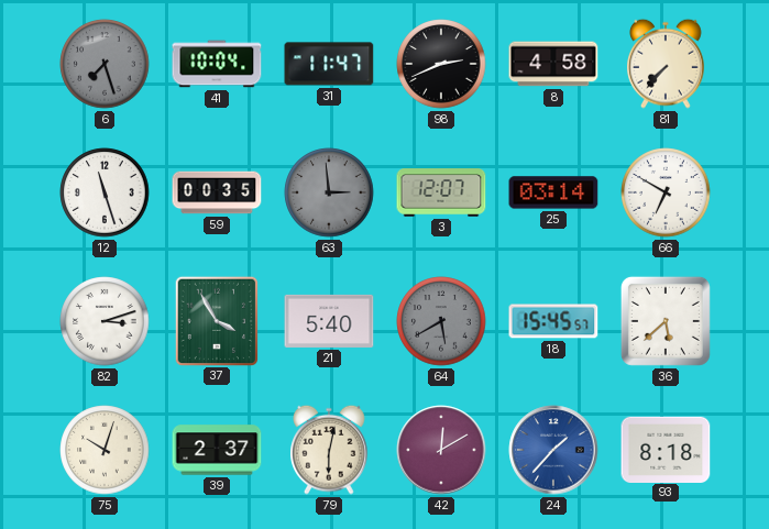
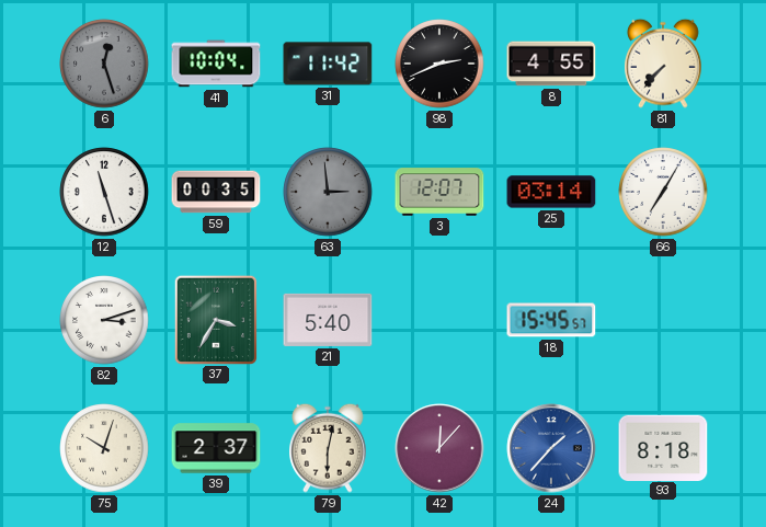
6: 7:27 -> 12:27
31: 11:47 -> 11:42
8: 4:58 -> 4:55
66: 6:50 -> 7:05
37: 3:55 -> 3:35
64: 5:40 -> none
36: 5:38 -> none
42: 12:10 -> 12:07
